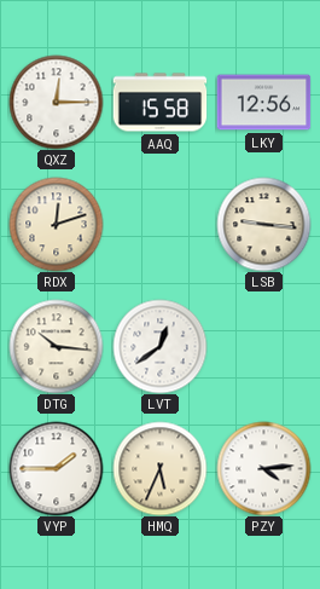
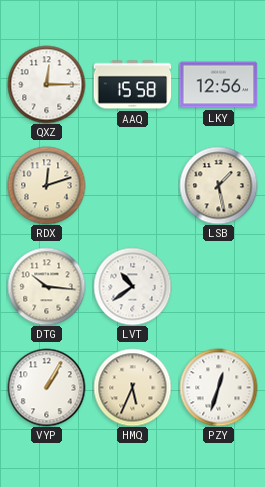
LSB: 9:16 -> 1:28
LVT: 12:39 -> 10:39
VYP: 1:45 -> 1:05
PZY: 4:14 -> 12:33
